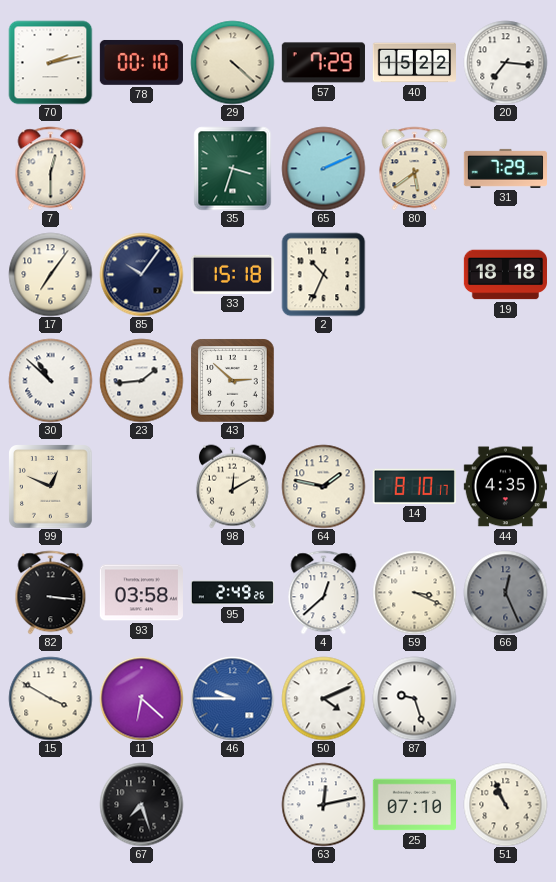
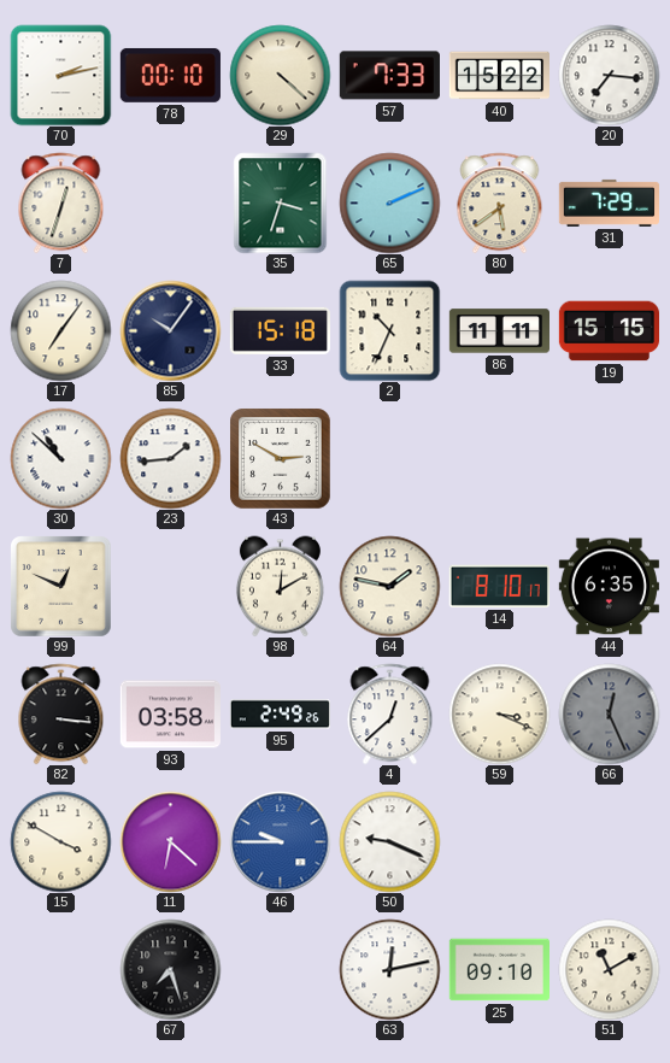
57: 7:29 -> 7:33
7: 12:30 -> 12:33
86: none -> 11:11
19: 18:18 -> 15:15
43: 2:52 -> 2:50
44: 4:35 -> 6:35
50: 4:11 -> 9:19
87: 9:27 -> none
25: 07:10 -> 09:10
51: 10:56 -> 11:10
